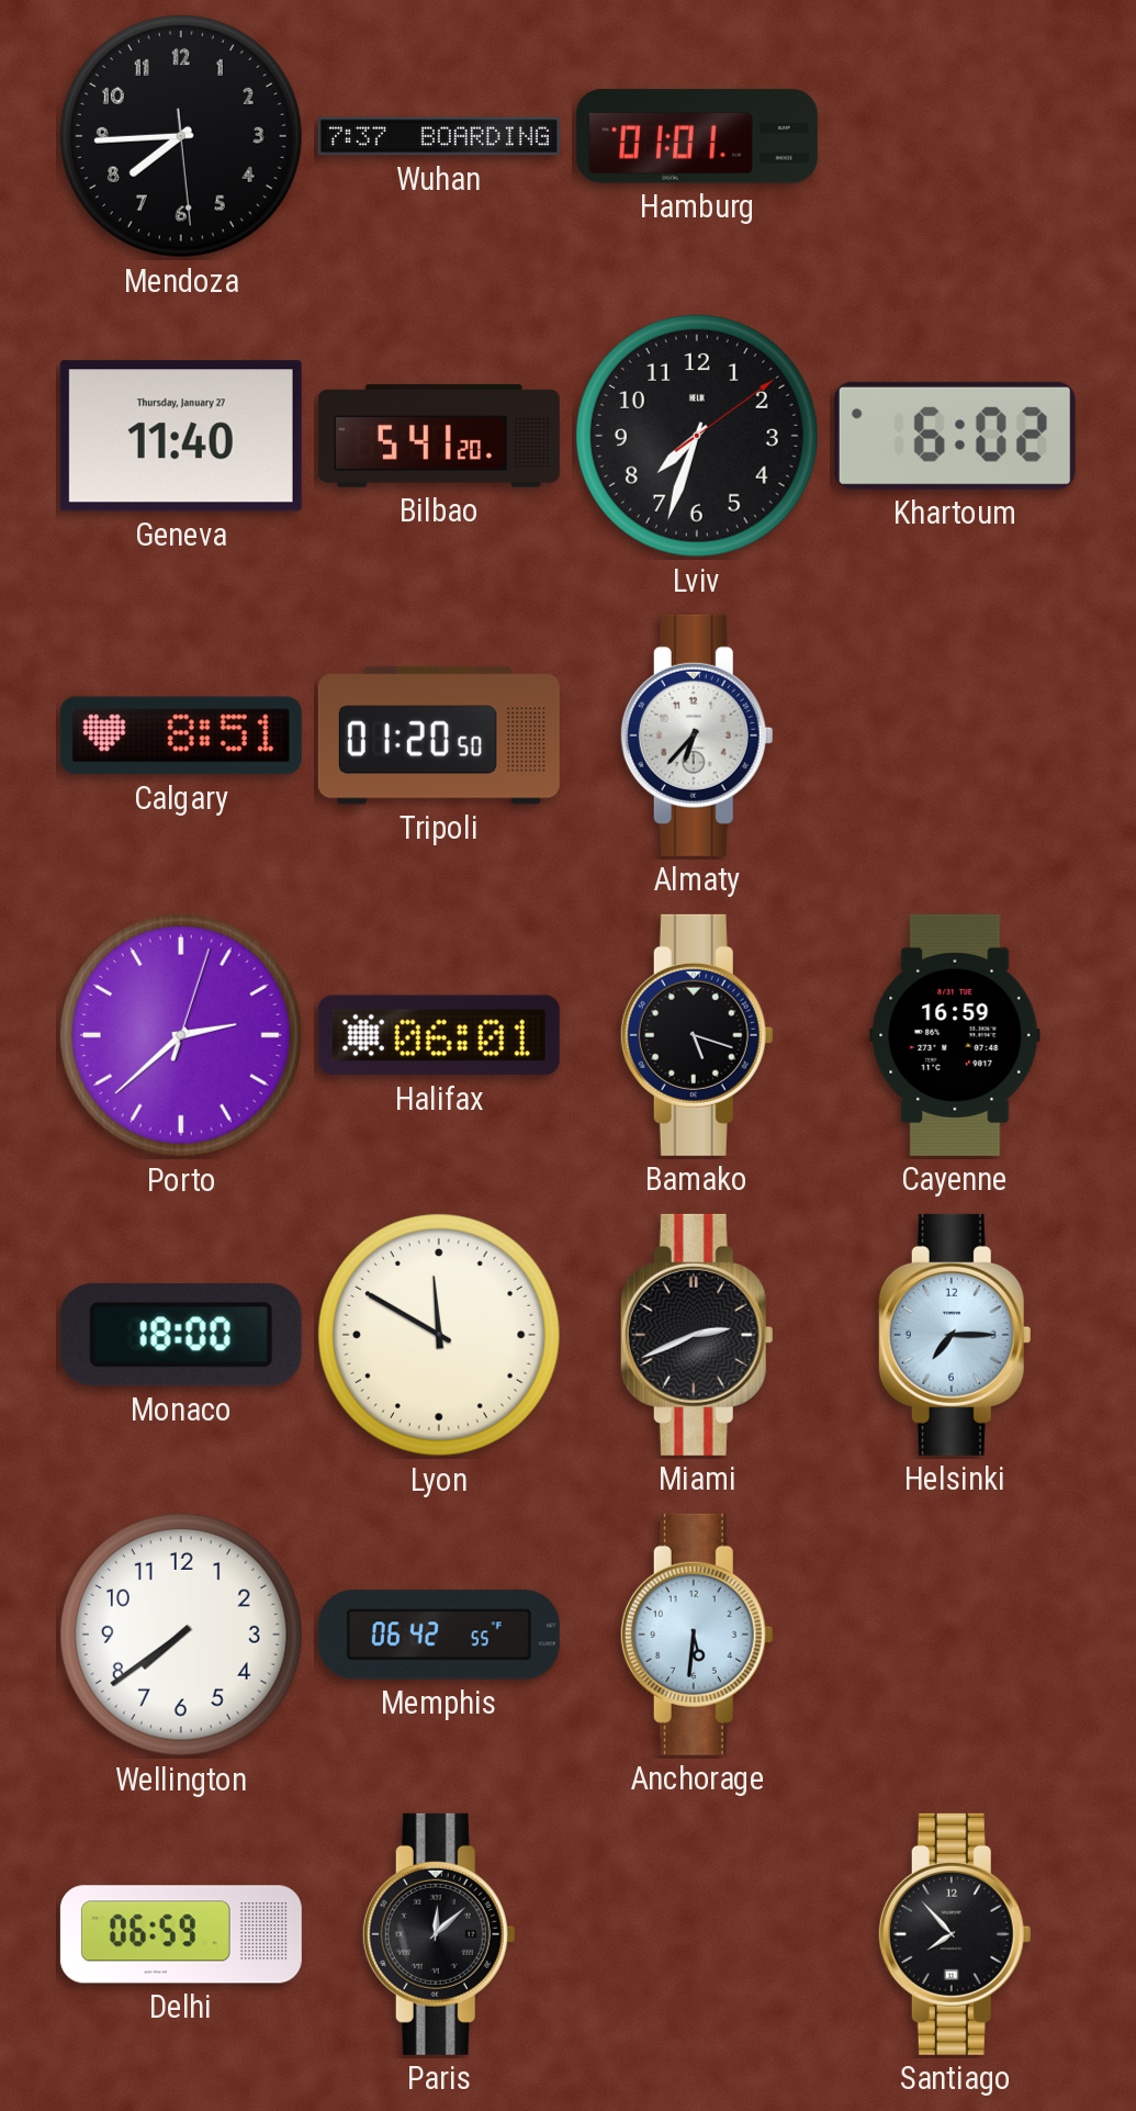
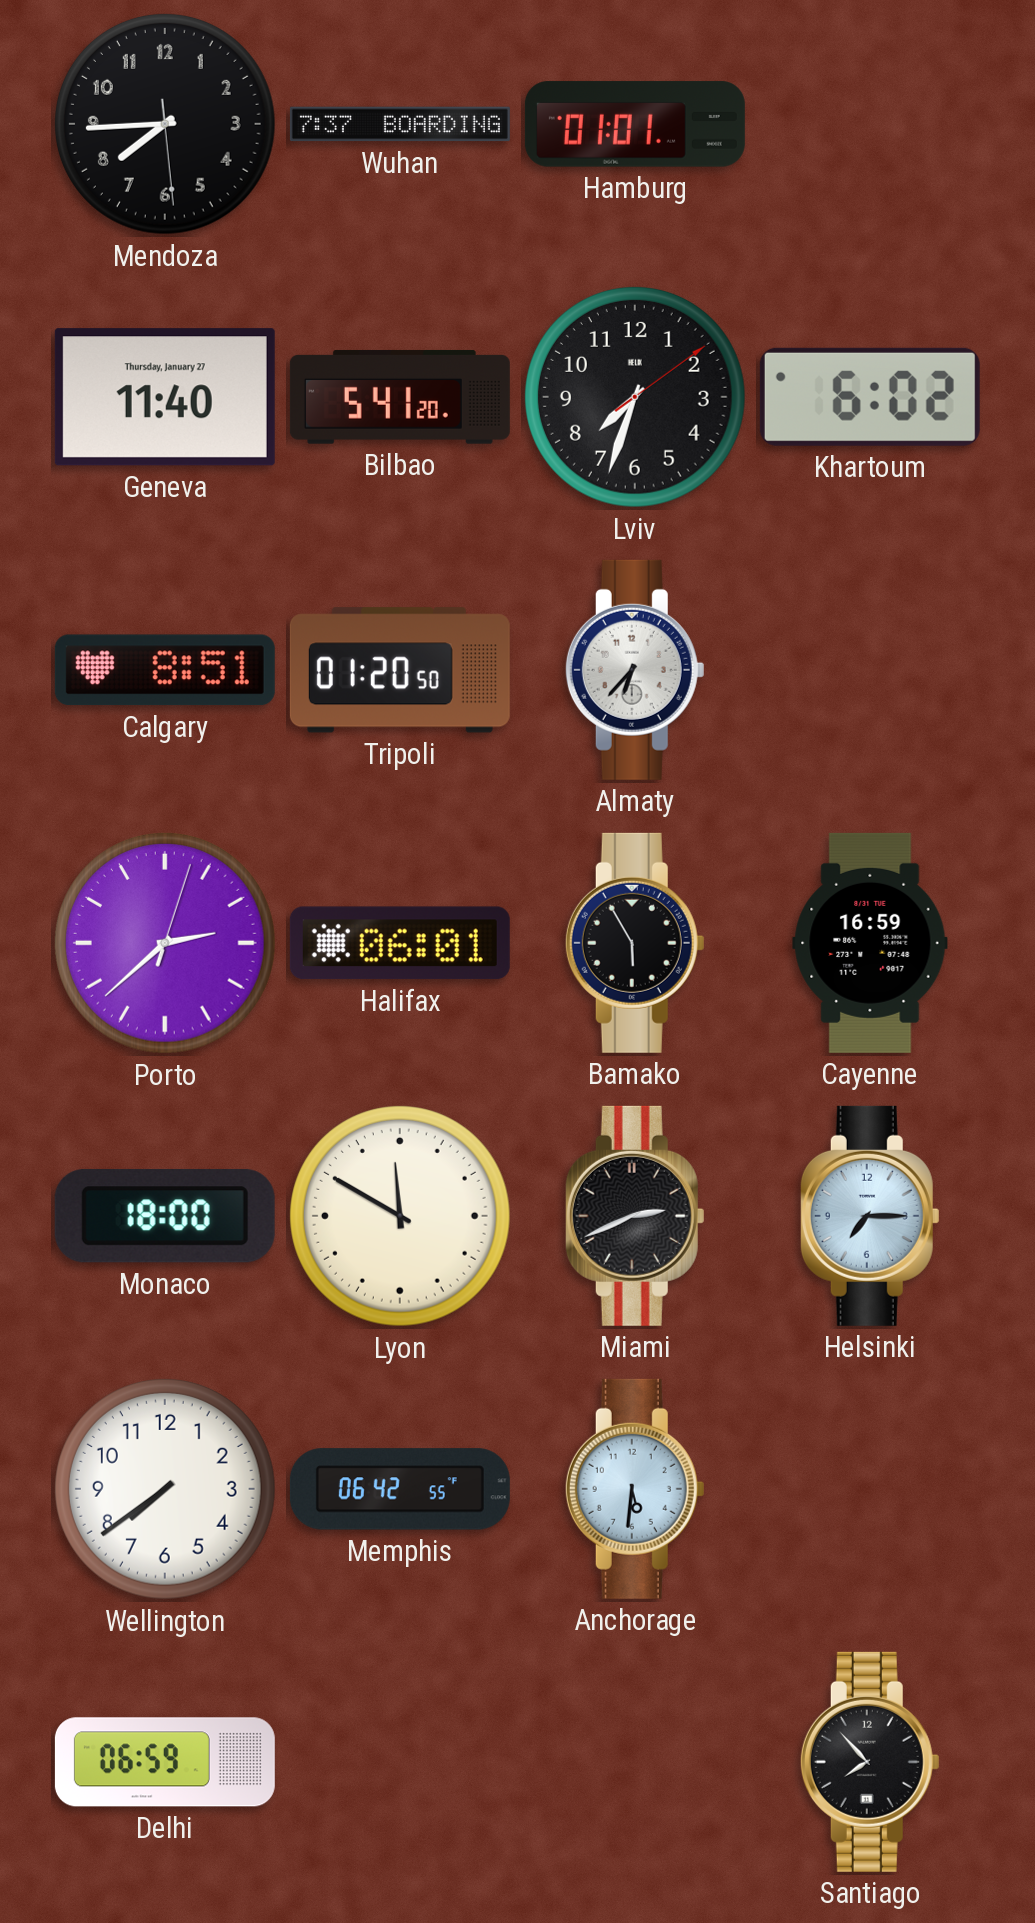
Bamako: 5:18 -> 5:55
Paris: 12:08 -> none
